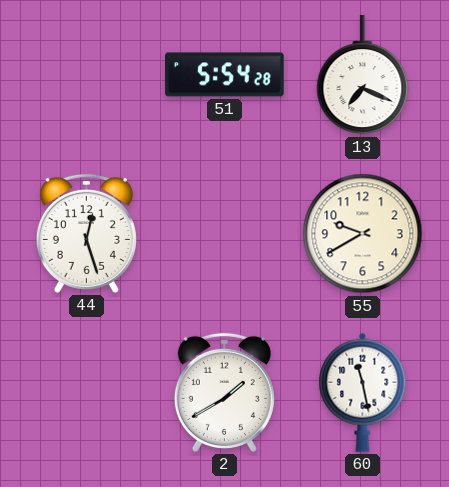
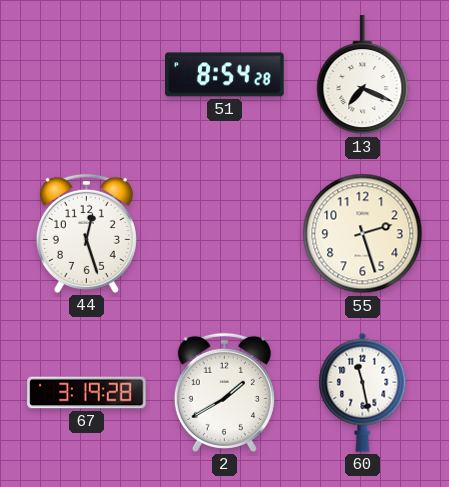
51: 5:54 -> 8:54
55: 9:40 -> 2:27
67: none -> 3:19
